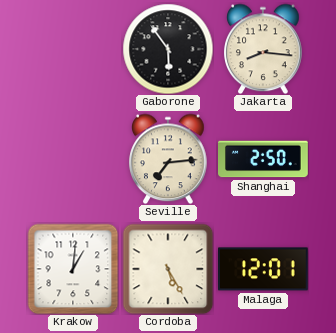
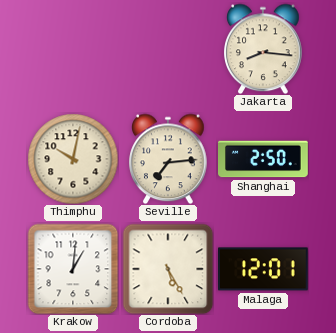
Gaborone: 5:54 -> none
Thimphu: none -> 10:02
